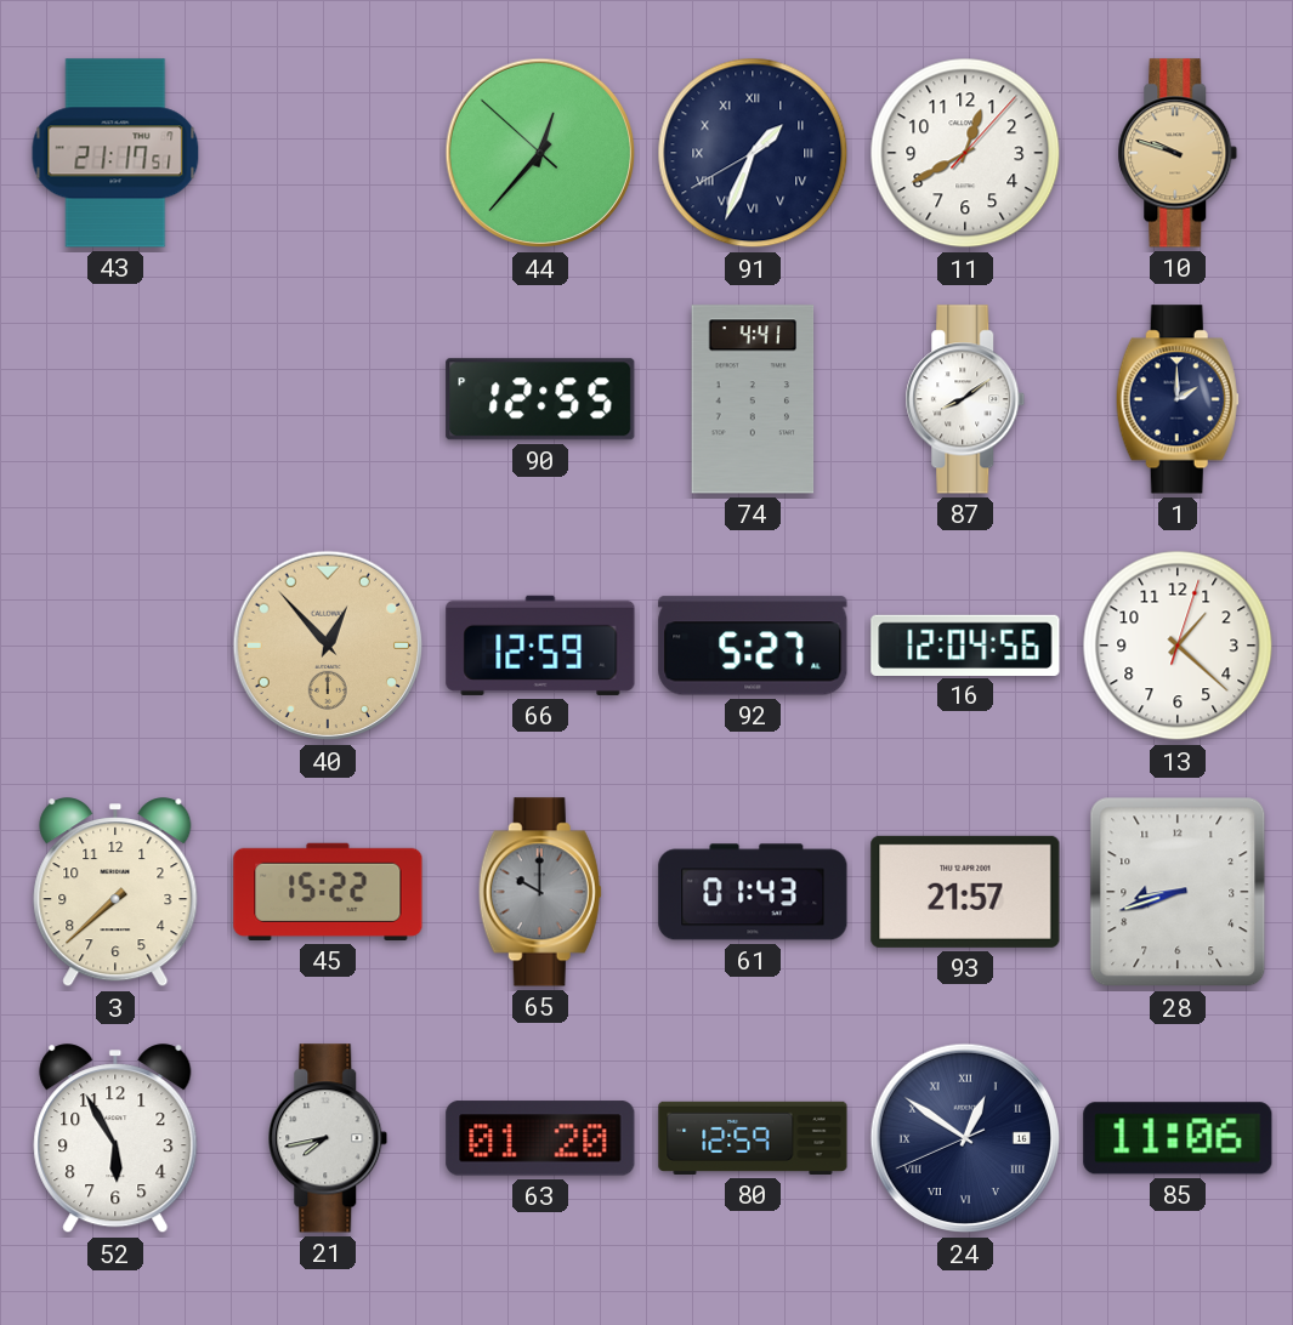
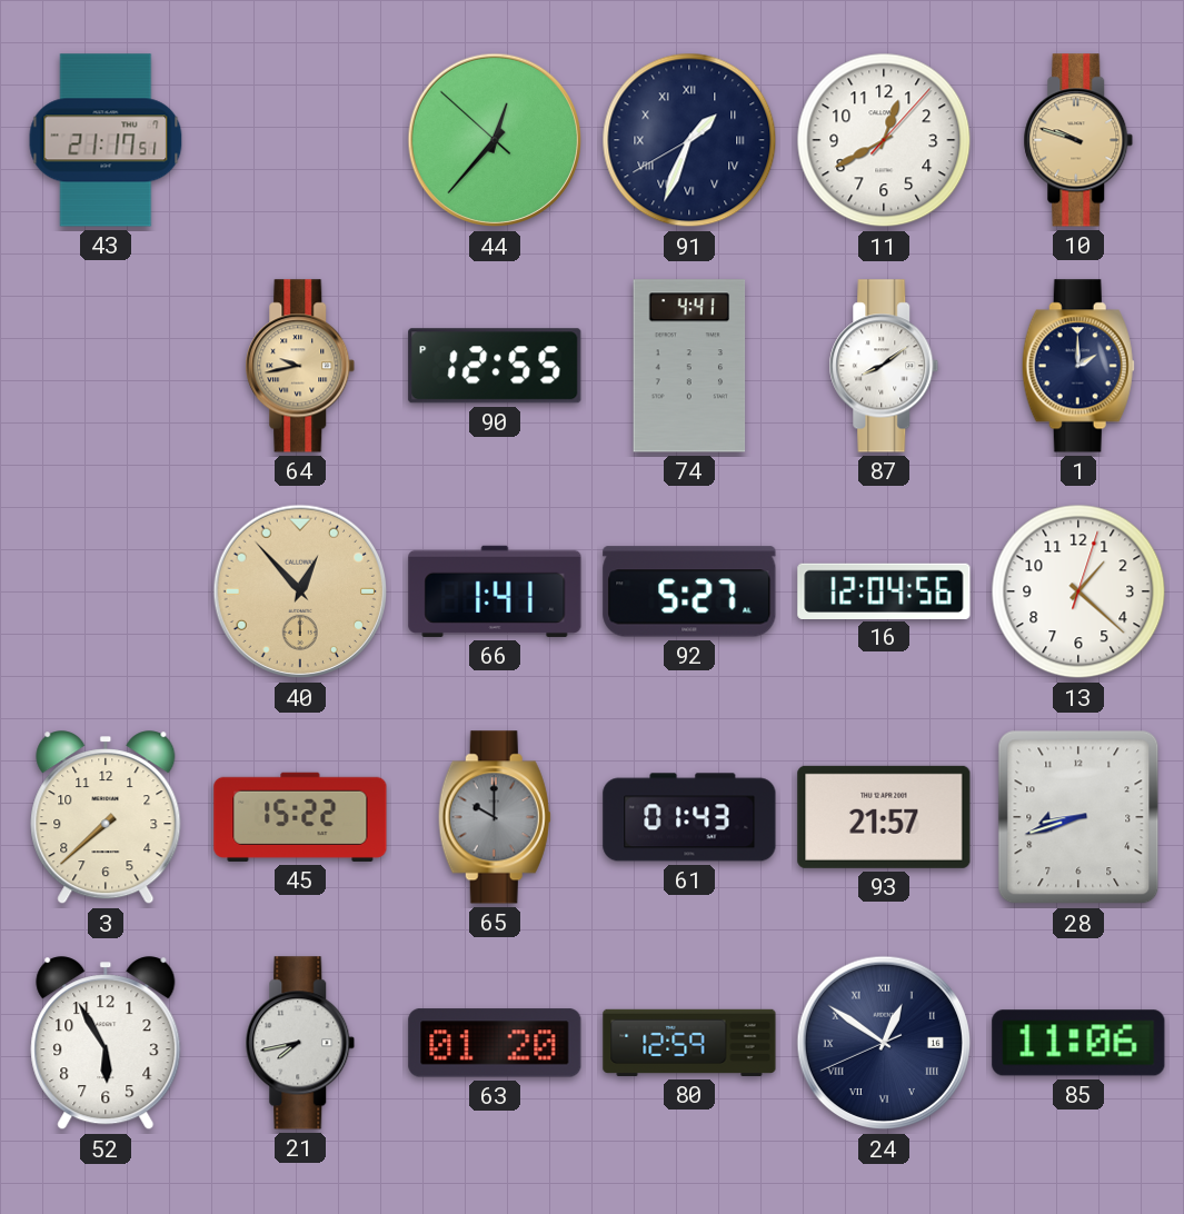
64: none -> 9:43
66: 12:59 -> 1:41
